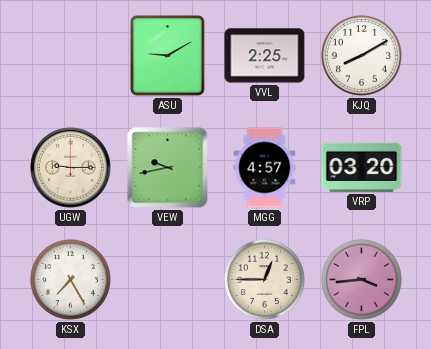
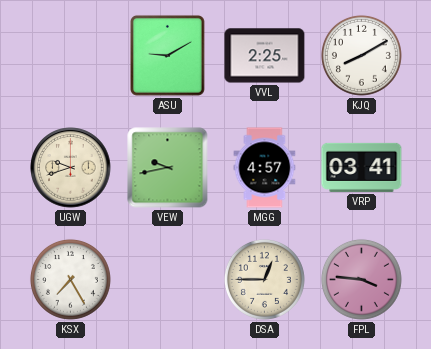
UGW: 9:15 -> 9:42
VRP: 03:20 -> 03:41
FPL: 3:44 -> 3:46
